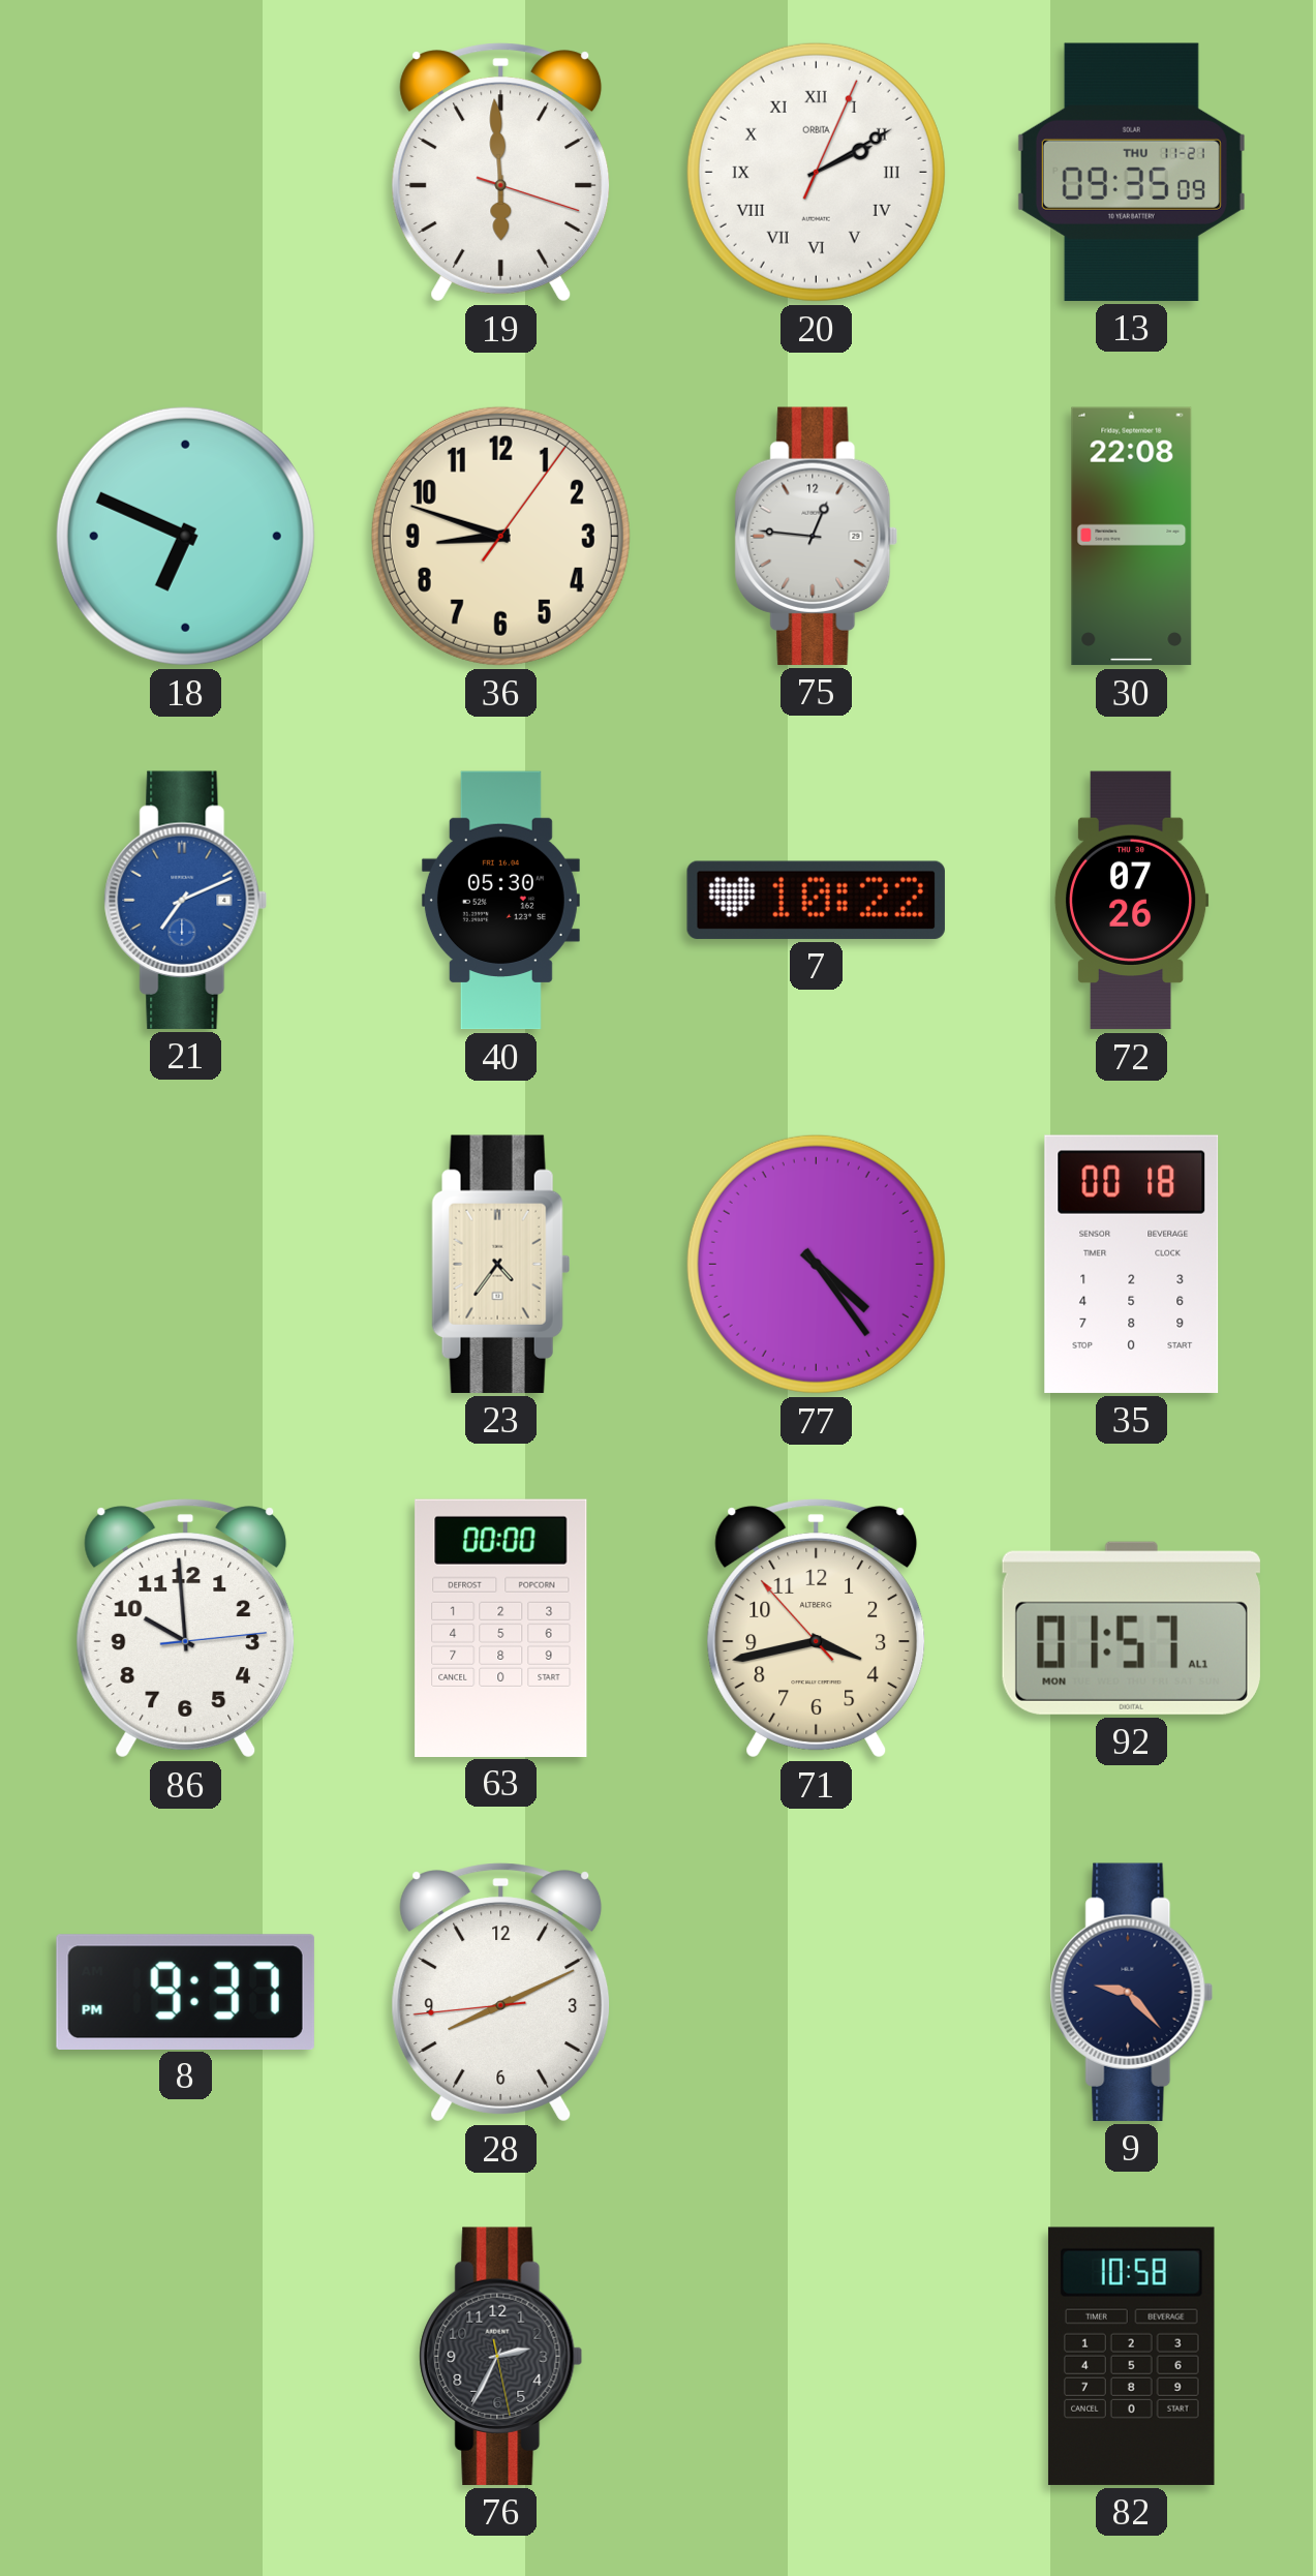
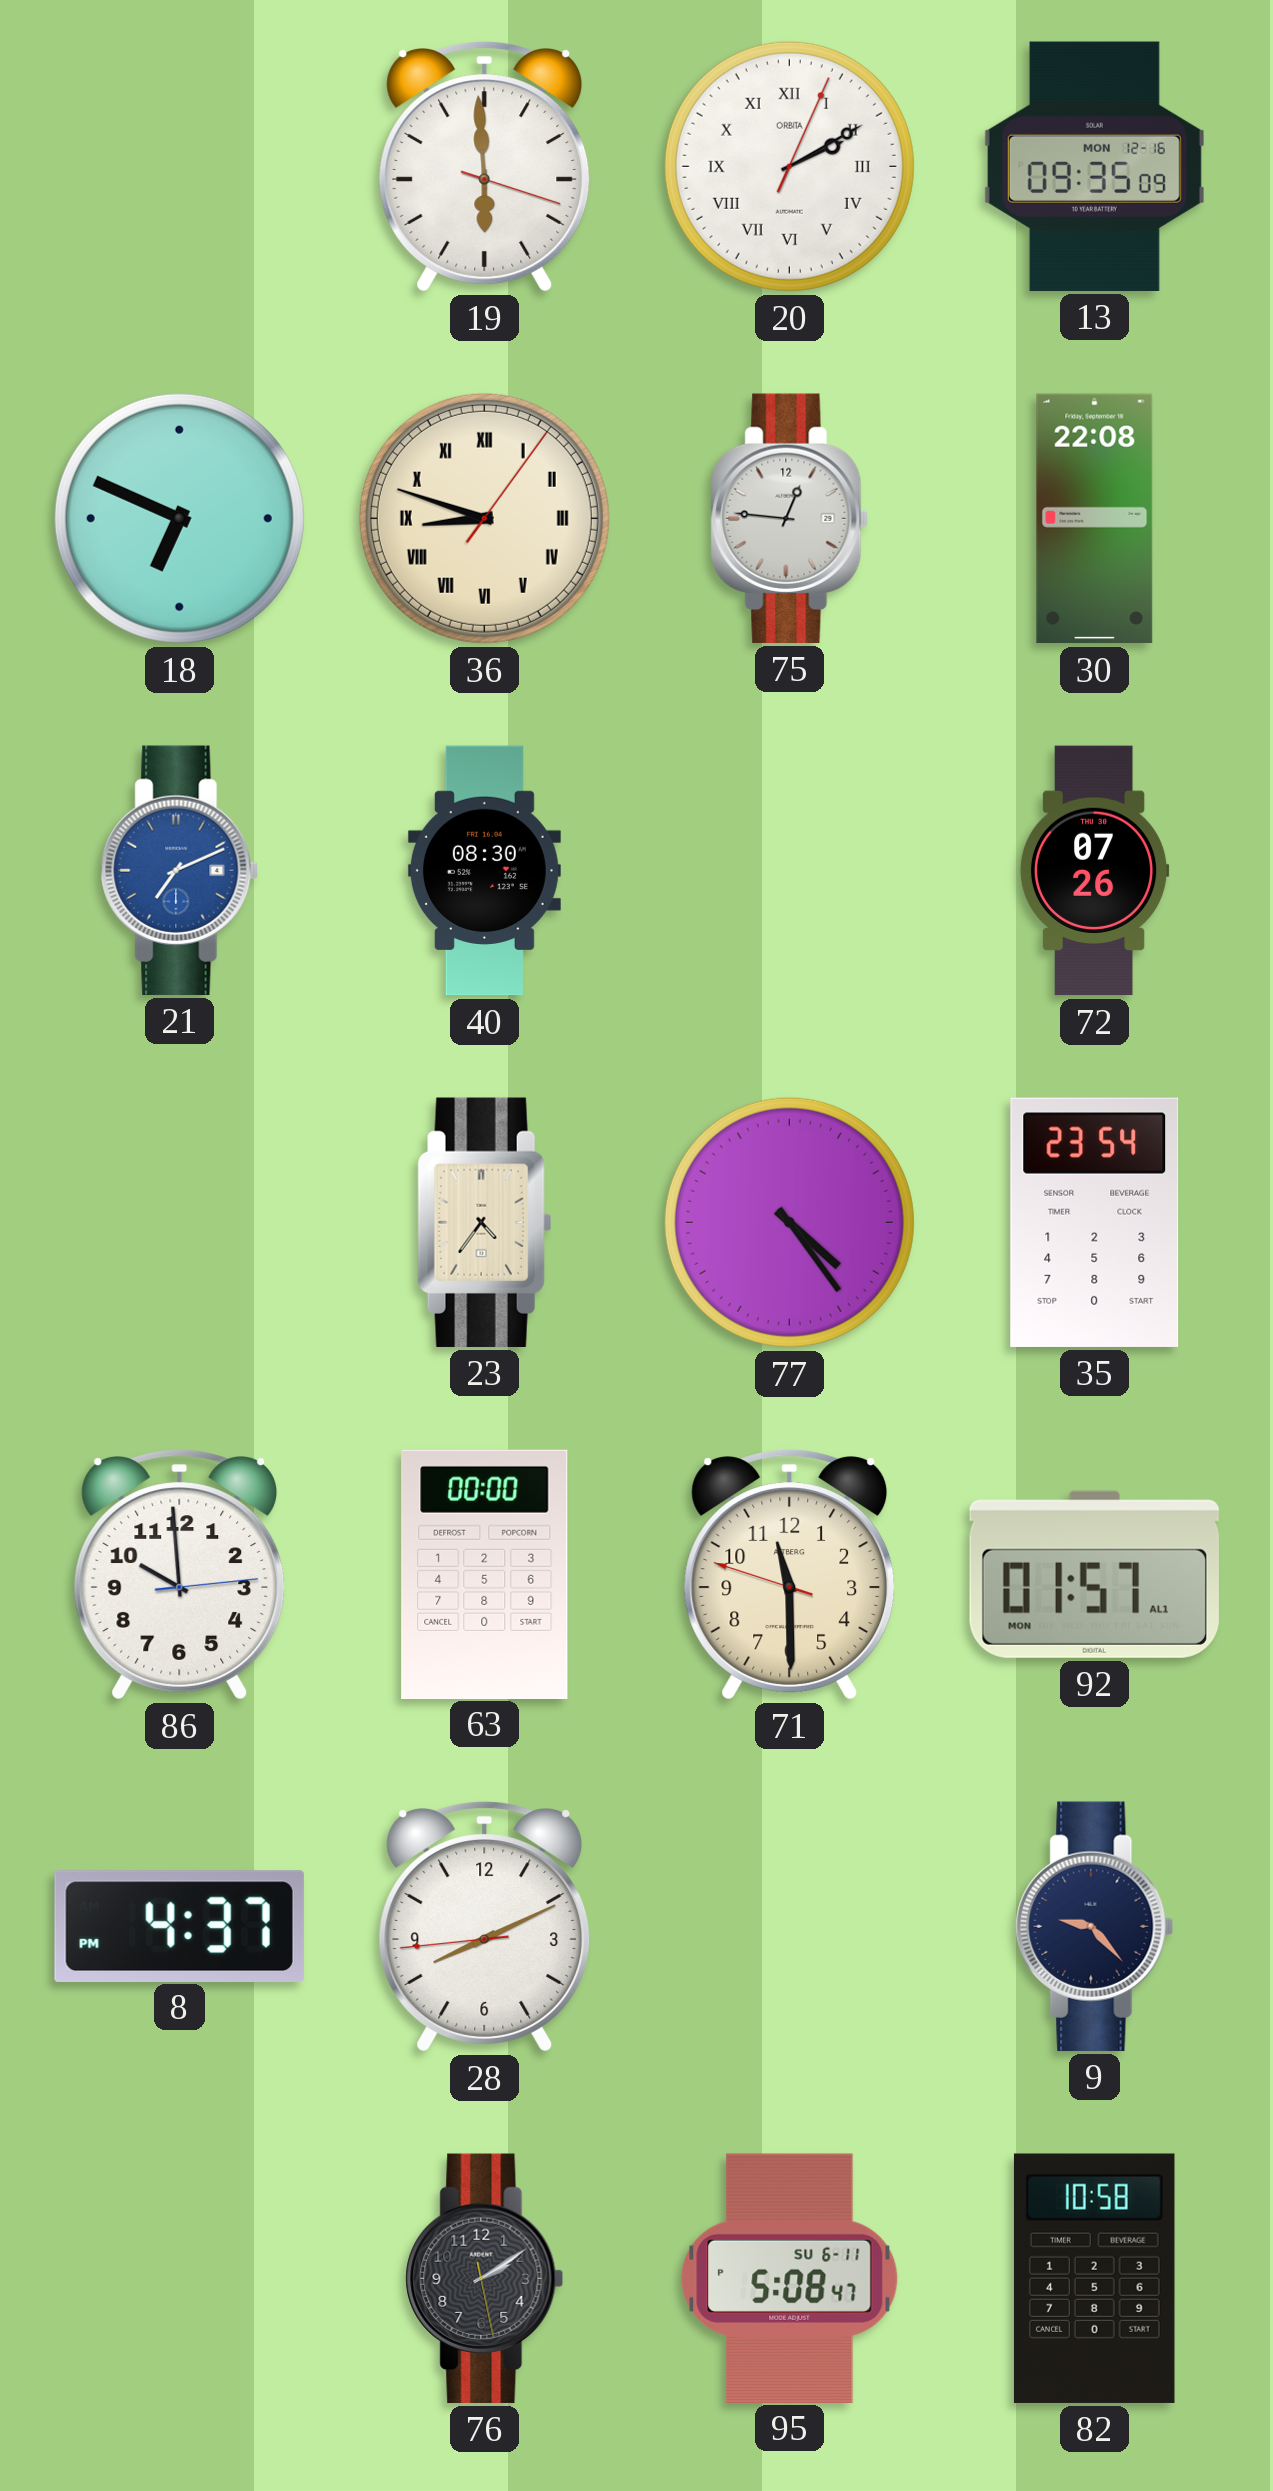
13 date: THU 11-21 -> MON 12-16
36 numerals: Arabic -> Roman
40: 05:30 -> 08:30
7: 10:22 -> none
35: 00:18 -> 23:54
71: 3:42 -> 11:29
8: 9:37 -> 4:37
76: 2:34 -> 2:09
95: none -> 5:08
